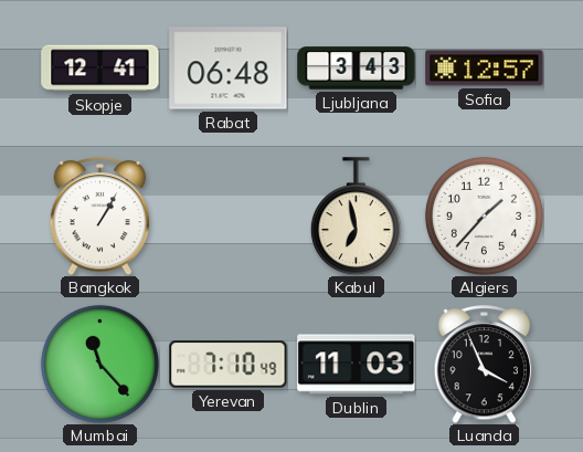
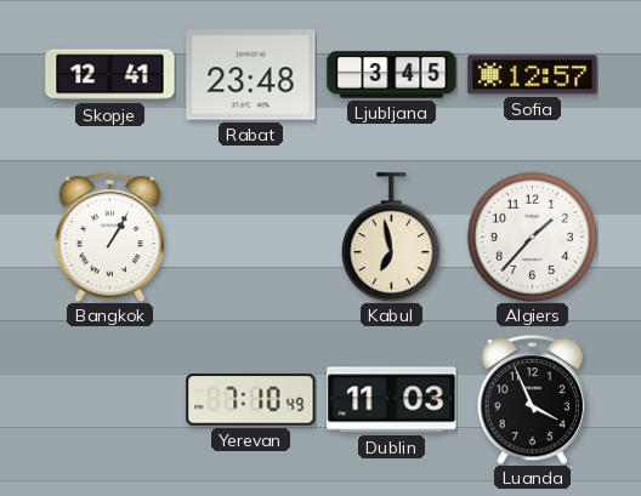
Rabat: 06:48 -> 23:48
Ljubljana: 3:43 -> 3:45
Mumbai: 11:23 -> none
